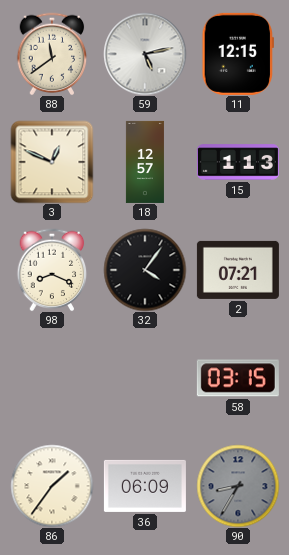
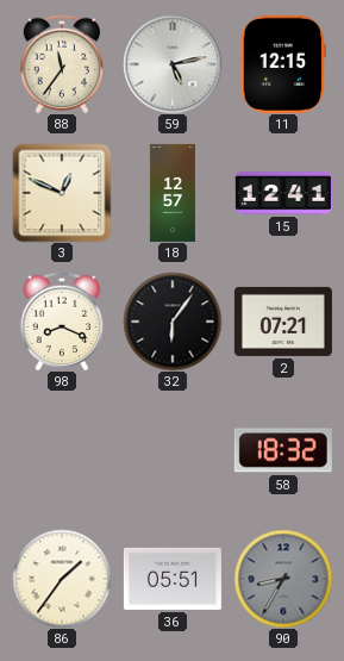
88: 11:39 -> 11:36
15: 1:13 -> 12:41
32: 4:06 -> 6:06
58: 03:15 -> 18:32
36: 06:09 -> 05:51
